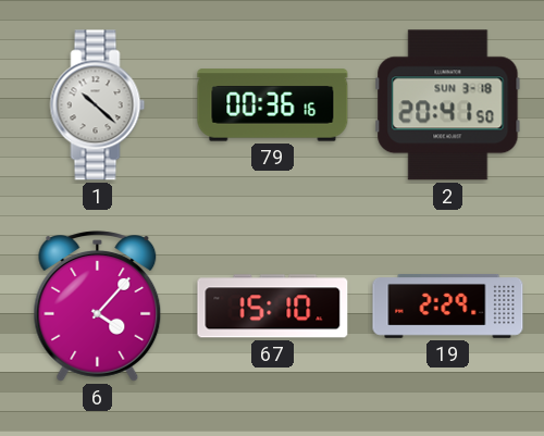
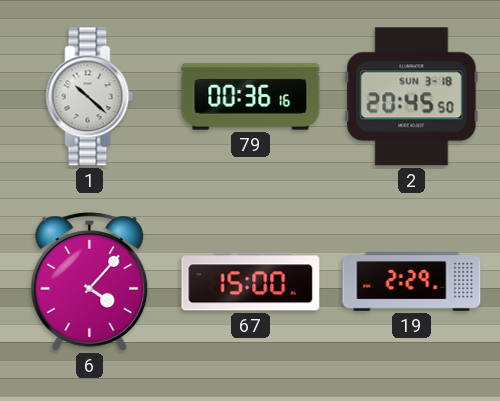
2: 20:41 -> 20:45
67: 15:10 -> 15:00
